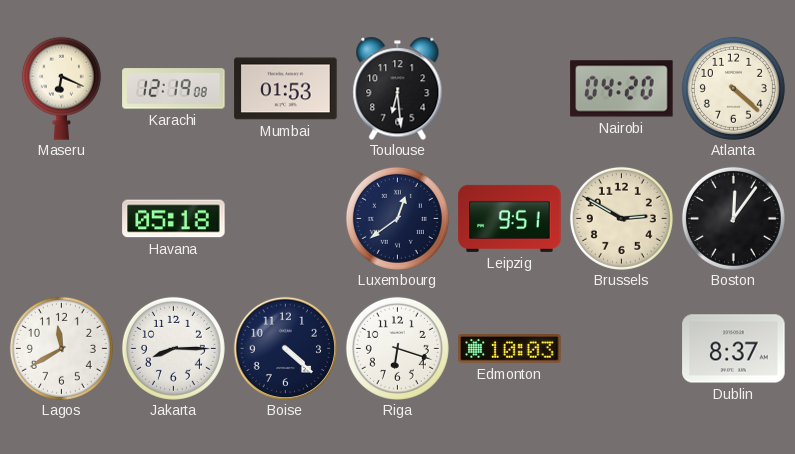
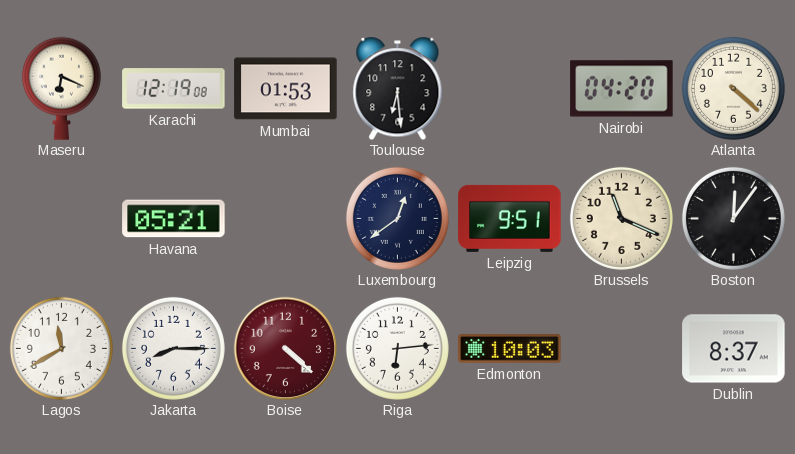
Havana: 05:18 -> 05:21
Brussels: 2:50 -> 11:19
Boise dial: navy -> burgundy
Riga: 6:18 -> 6:14
